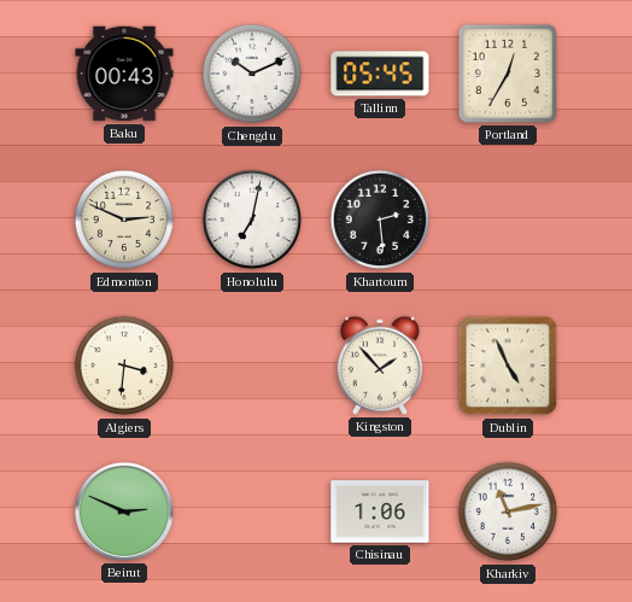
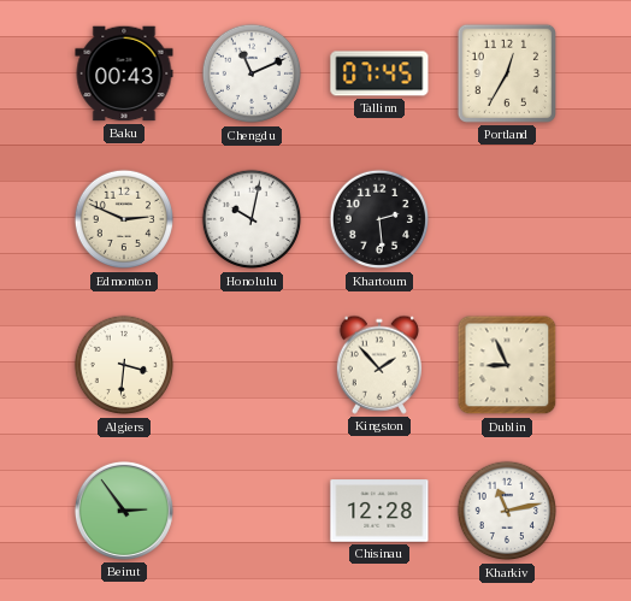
Chengdu: 10:11 -> 11:11
Tallinn: 05:45 -> 07:45
Honolulu: 7:02 -> 10:02
Dublin: 4:56 -> 8:56
Beirut: 2:49 -> 2:54
Chisinau: 1:06 -> 12:28
